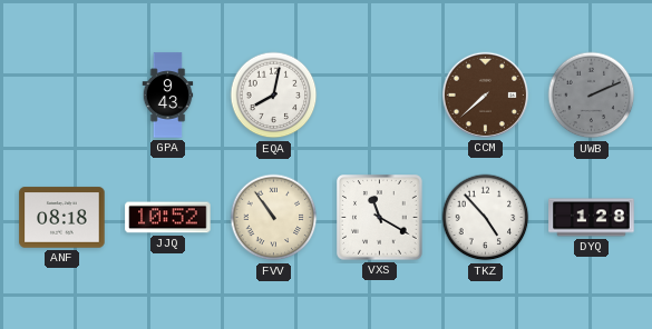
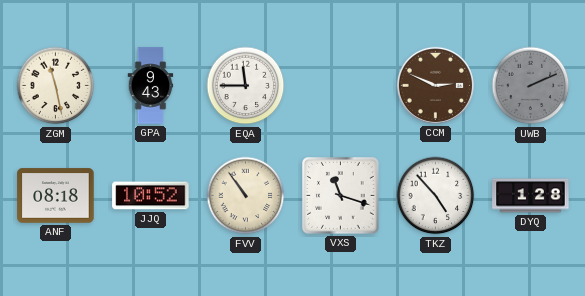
ZGM: none -> 11:28
EQA: 8:02 -> 11:45
CCM: 7:38 -> 2:49
VXS: 11:20 -> 11:18
